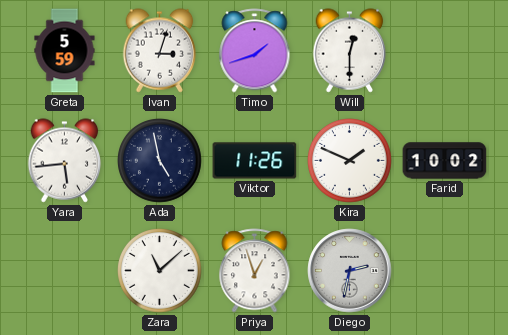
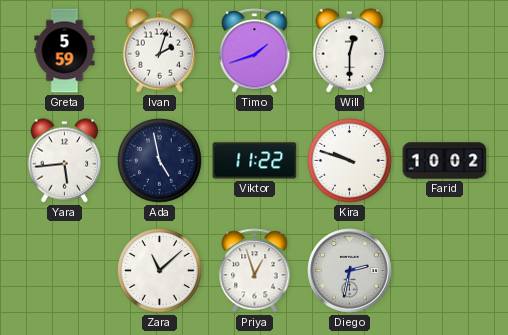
Ivan: 3:03 -> 2:03
Viktor: 11:26 -> 11:22
Kira: 1:49 -> 9:48
